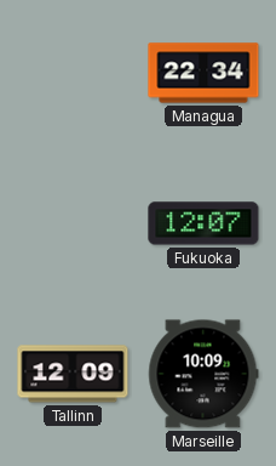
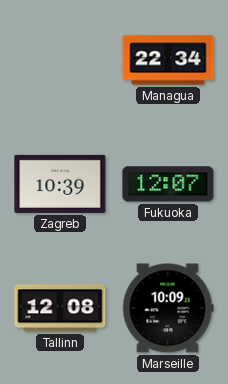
Zagreb: none -> 10:39
Tallinn: 12:09 -> 12:08
